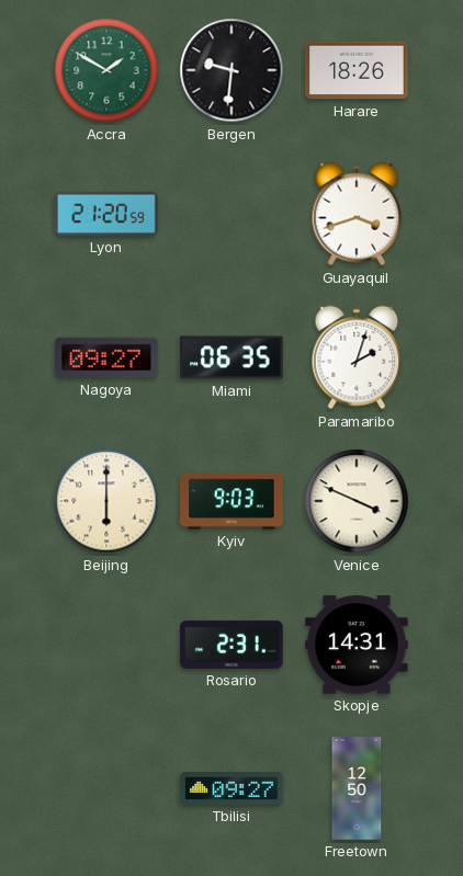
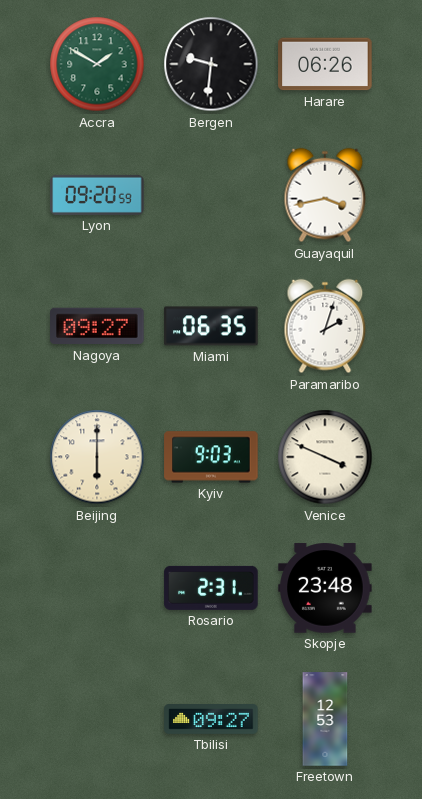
Harare: 18:26 -> 06:26
Lyon: 21:20 -> 09:20
Guayaquil: 3:42 -> 3:43
Skopje: 14:31 -> 23:48
Freetown: 12:50 -> 12:53
